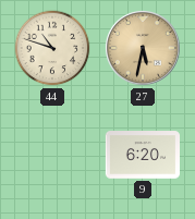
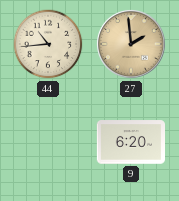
44: 10:48 -> 10:44
27: 5:32 -> 1:59
